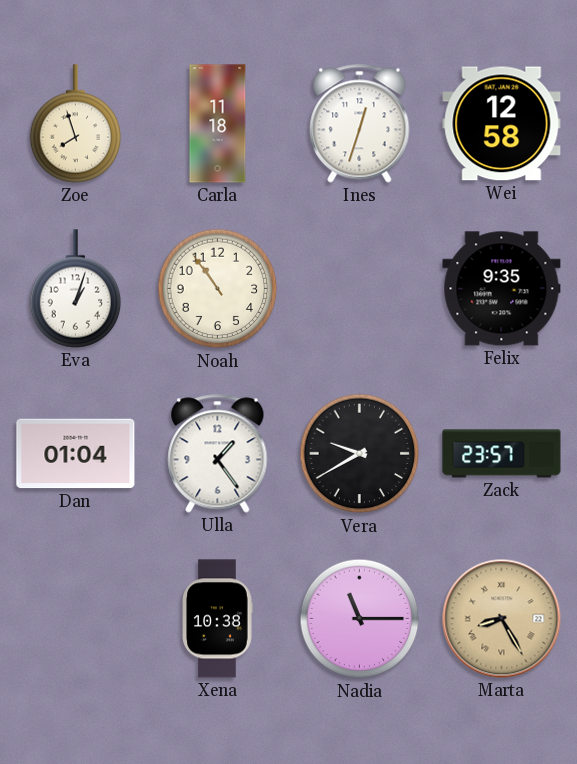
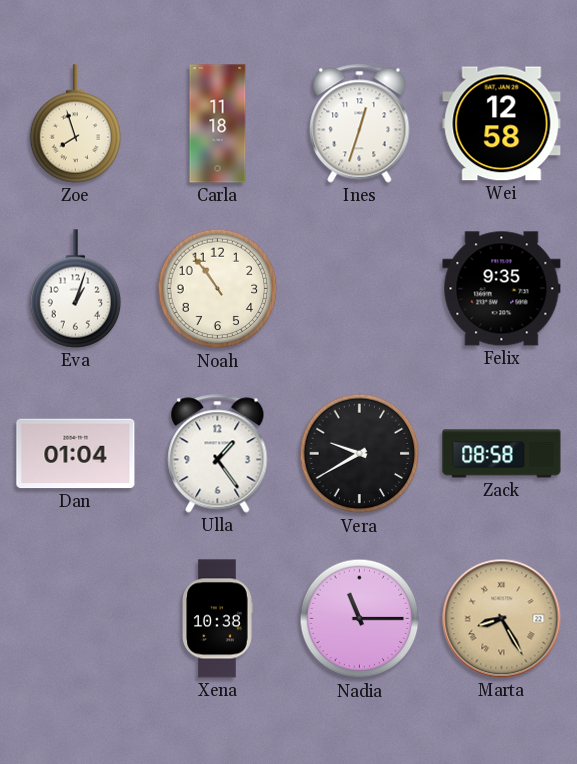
Zack: 23:57 -> 08:58
